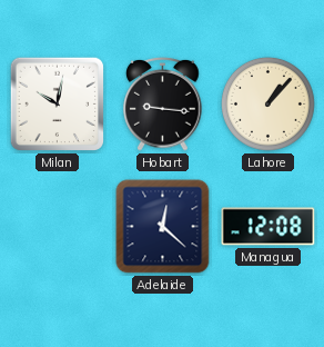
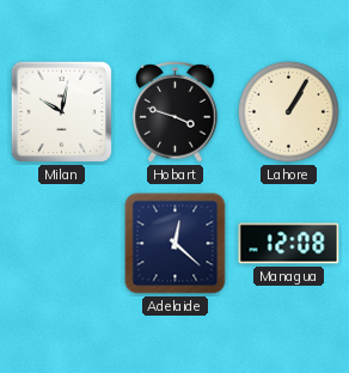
Hobart: 9:16 -> 3:48
Lahore: 1:07 -> 1:05
